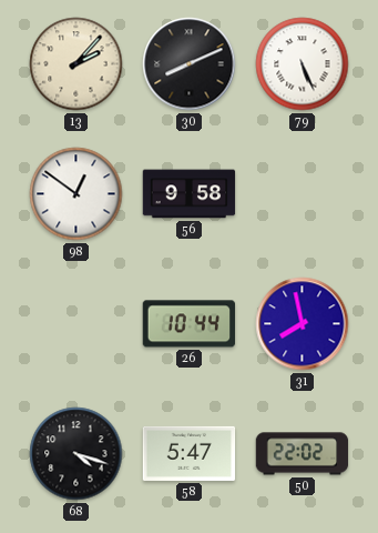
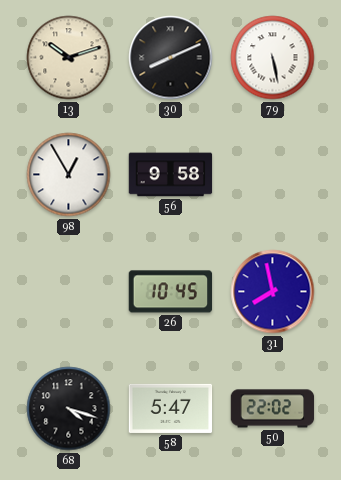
13: 2:07 -> 10:12
79: 5:26 -> 5:28
98: 12:51 -> 12:55
26: 10:44 -> 10:45
